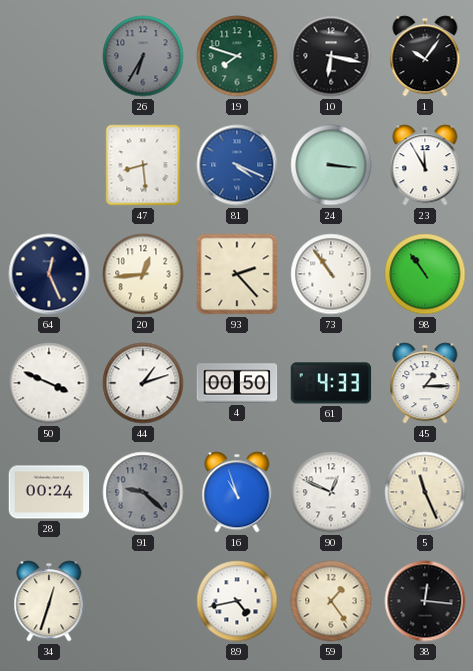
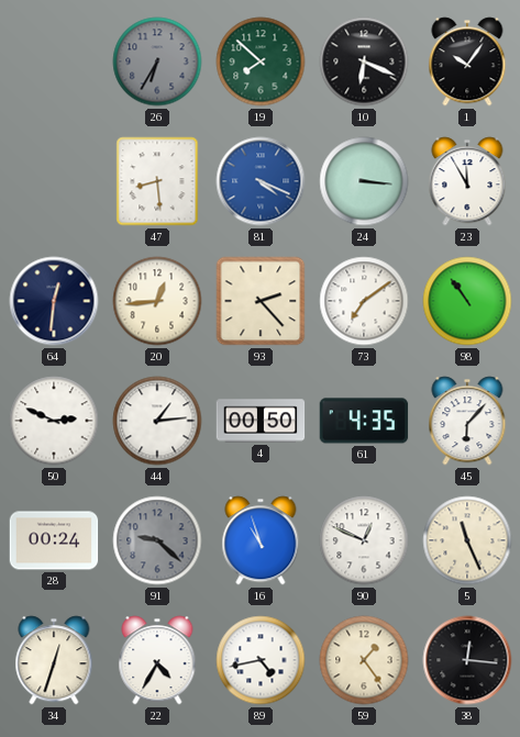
19: 7:48 -> 7:52
10: 6:17 -> 6:19
64: 12:26 -> 12:31
73: 10:54 -> 7:09
50: 3:49 -> 2:49
44: 1:12 -> 1:14
61: 4:33 -> 4:35
45: 1:15 -> 6:07
22: none -> 4:35
